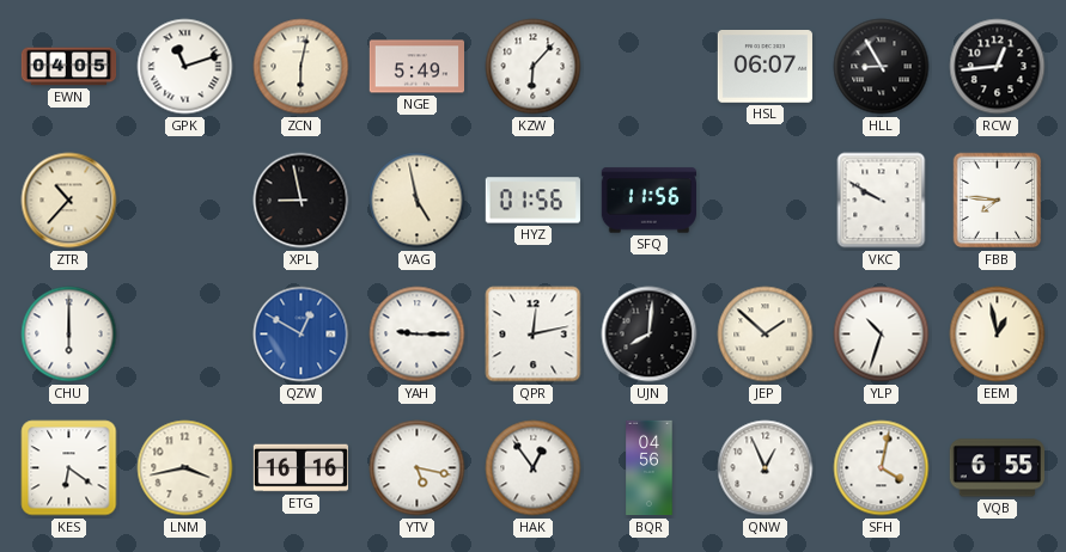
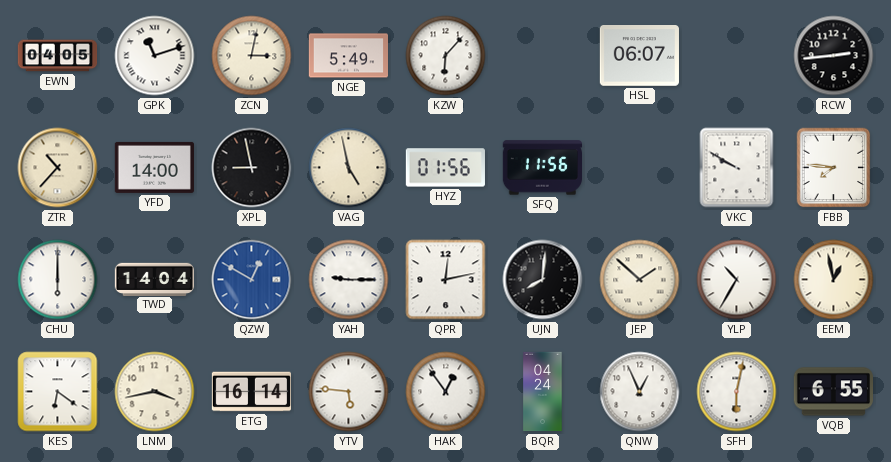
ZCN: 6:02 -> 3:02
HLL: 8:55 -> none
RCW: 12:44 -> 2:44
YFD: none -> 14:00
TWD: none -> 14:04
YLP: 10:33 -> 10:35
ETG: 16:16 -> 16:14
YTV: 5:17 -> 5:46
BQR: 04:56 -> 04:24
SFH: 4:02 -> 6:02
